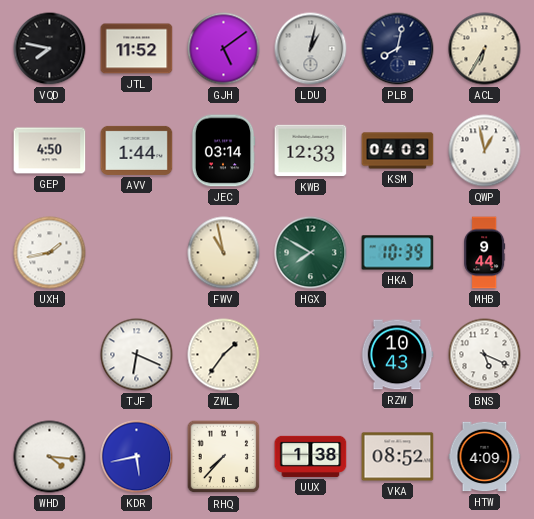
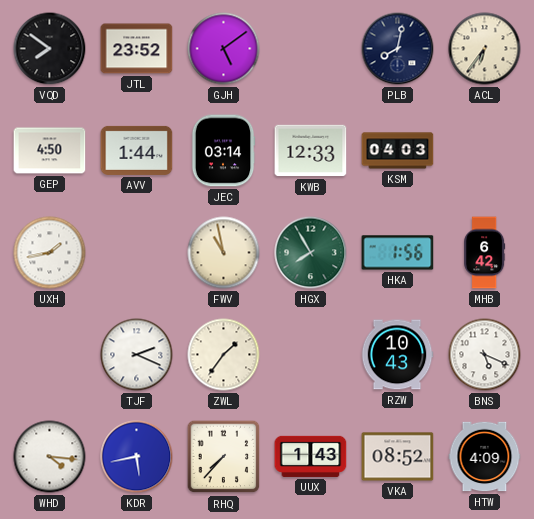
VQD: 7:47 -> 7:51
JTL: 11:52 -> 23:52
LDU: 1:02 -> none
ACL: 6:35 -> 6:36
QWP: 12:58 -> none
HGX: 7:50 -> 7:55
HKA: 10:39 -> 1:56
MHB: 9:44 -> 6:42
TJF: 6:19 -> 2:19
UUX: 1:38 -> 1:43
